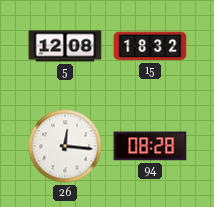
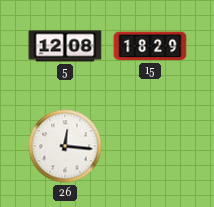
15: 18:32 -> 18:29
94: 08:28 -> none
